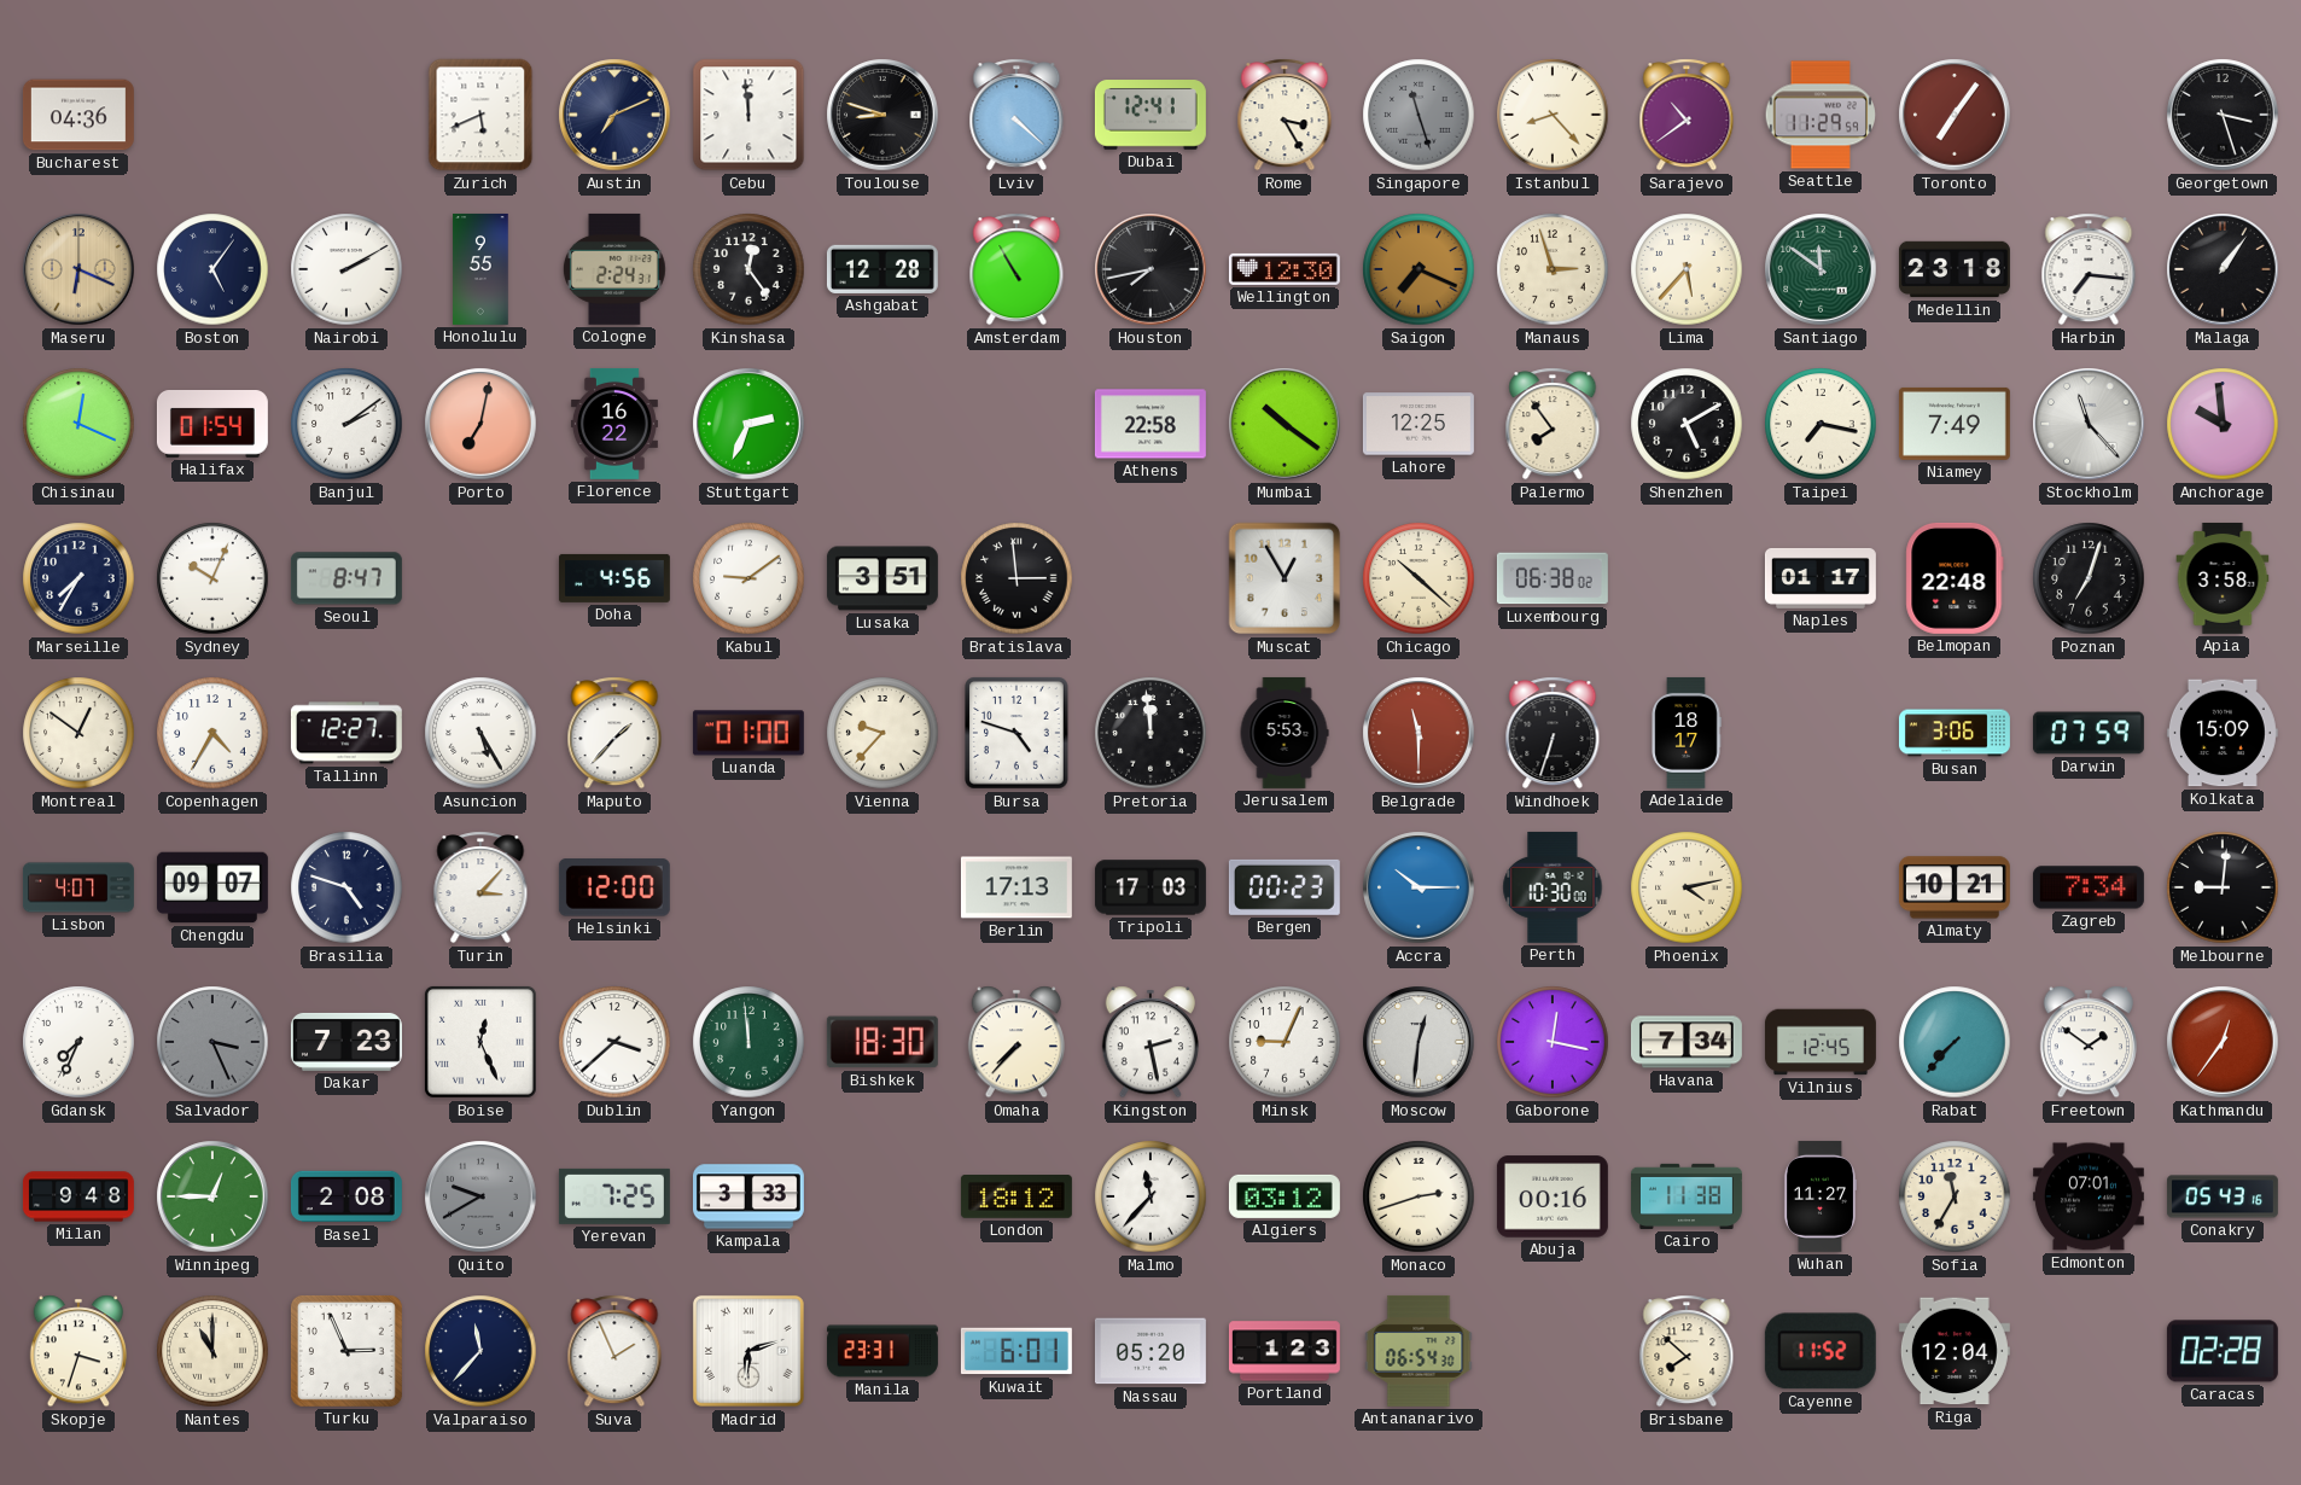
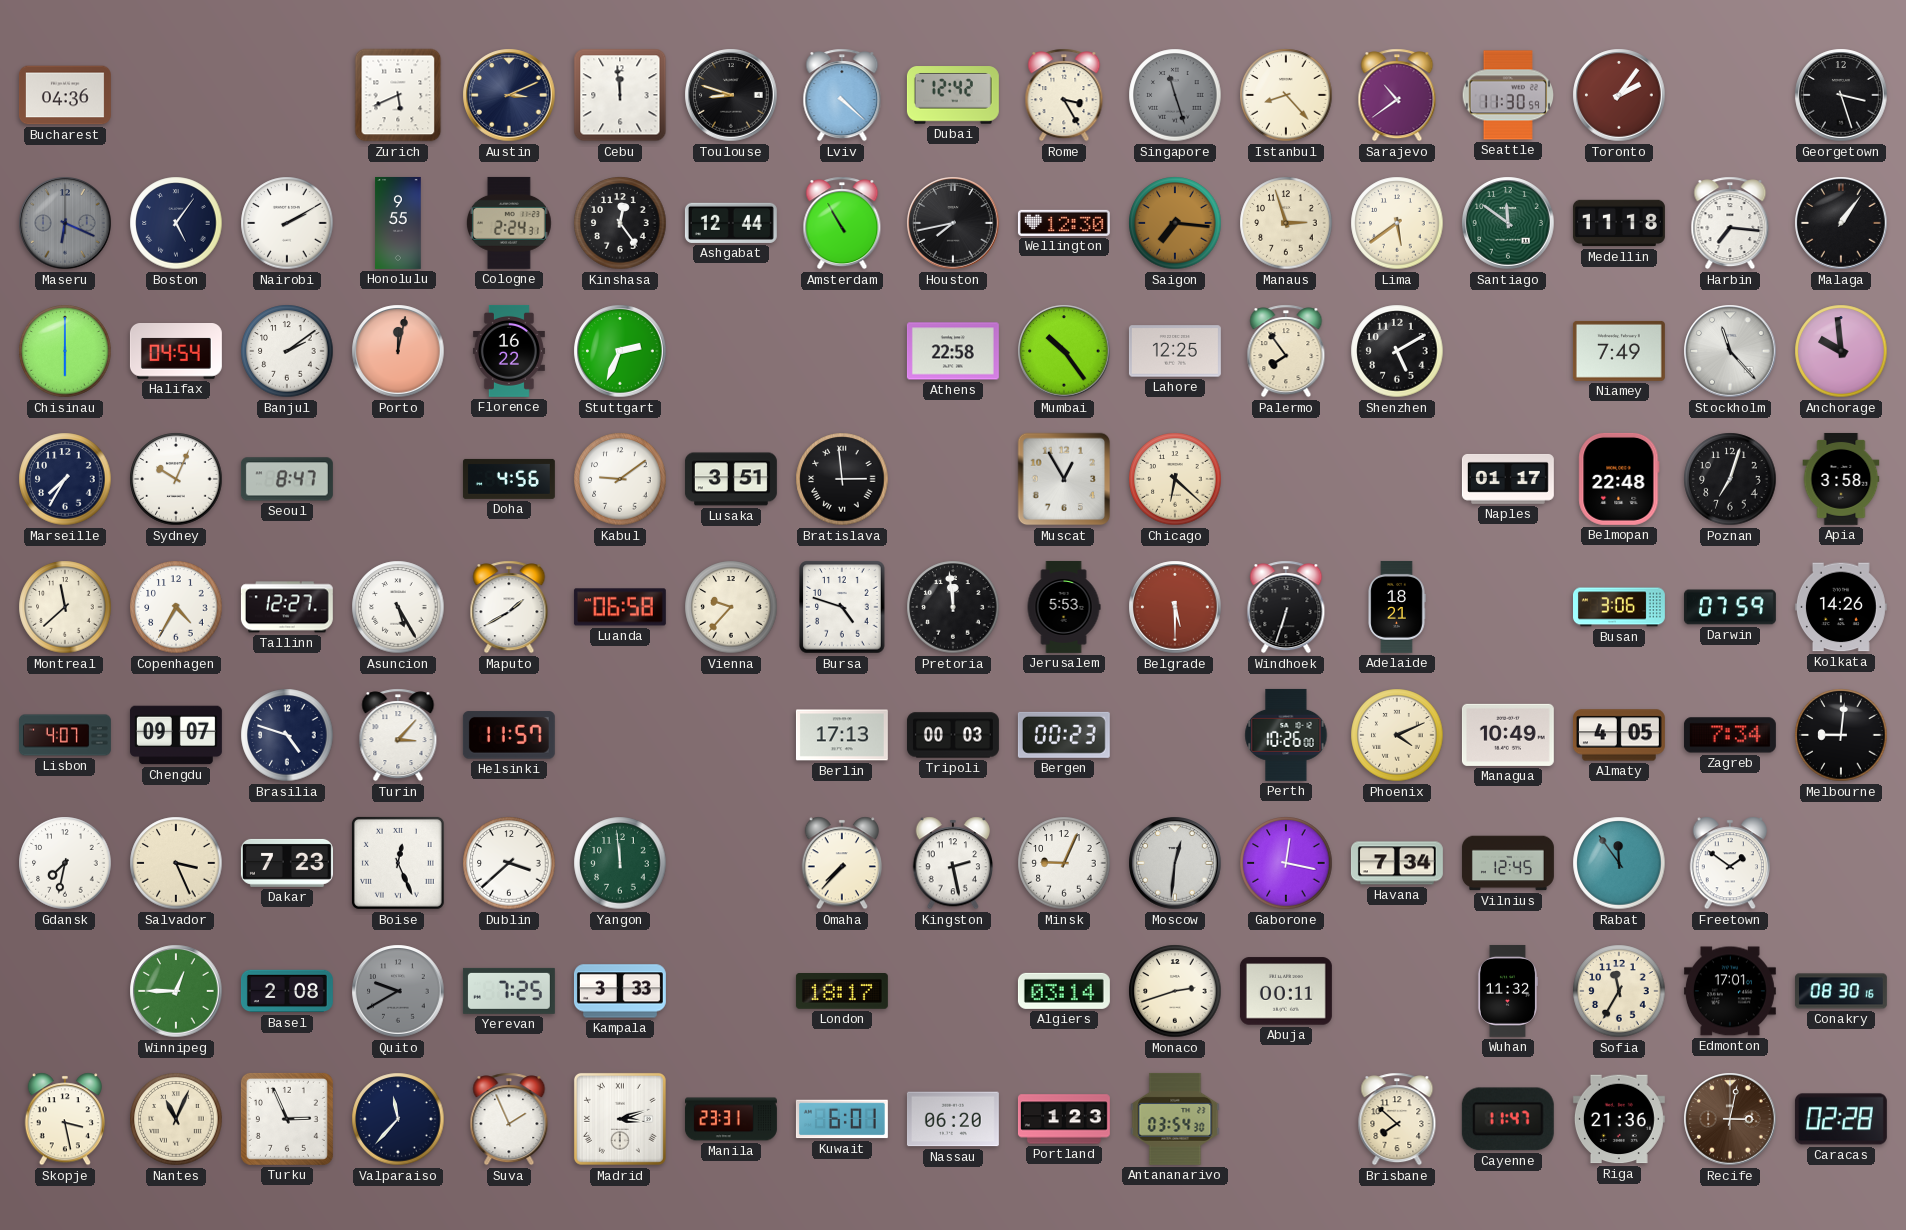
Austin: 7:11 -> 3:11
Dubai: 12:41 -> 12:42
Seattle: 11:29 -> 11:30
Toronto: 7:06 -> 2:06
Maseru dial: champagne -> grey
Ashgabat: 12:28 -> 12:44
Saigon: 7:19 -> 7:16
Lima: 5:37 -> 5:39
Medellin: 23:18 -> 11:18
Chisinau: 12:19 -> 6:00
Halifax: 01:54 -> 04:54
Porto: 7:02 -> 12:02
Mumbai: 10:21 -> 10:24
Taipei: 7:17 -> none
Chicago: 10:22 -> 6:22
Luxembourg: 06:38 -> none
Montreal: 12:51 -> 11:38
Maputo: 1:37 -> 1:40
Luanda: 01:00 -> 06:58
Belgrade: 11:30 -> 5:30
Adelaide: 18:17 -> 18:21
Kolkata: 15:09 -> 14:26
Helsinki: 12:00 -> 11:57
Tripoli: 17:03 -> 00:03
Accra: 10:15 -> none
Perth: 10:30 -> 10:26
Phoenix: 4:13 -> 4:11
Managua: none -> 10:49
Almaty: 10:21 -> 4:05
Gdansk: 7:34 -> 7:32
Salvador dial: grey -> cream
Bishkek: 18:30 -> none
Rabat: 7:37 -> 11:54
Kathmandu: 12:36 -> none
Milan: 9:48 -> none
London: 18:12 -> 18:17
Malmo: 11:37 -> none
Algiers: 03:12 -> 03:14
Abuja: 00:16 -> 00:11
Cairo: 11:38 -> none
Wuhan: 11:27 -> 11:32
Edmonton: 07:01 -> 17:01
Conakry: 05:43 -> 08:30
Skopje: 3:33 -> 3:28
Nantes: 11:00 -> 11:04
Madrid: 6:12 -> 3:12
Nassau: 05:20 -> 06:20
Antananarivo: 06:54 -> 03:54
Cayenne: 11:52 -> 11:47
Riga: 12:04 -> 21:36
Recife: none -> 3:02
